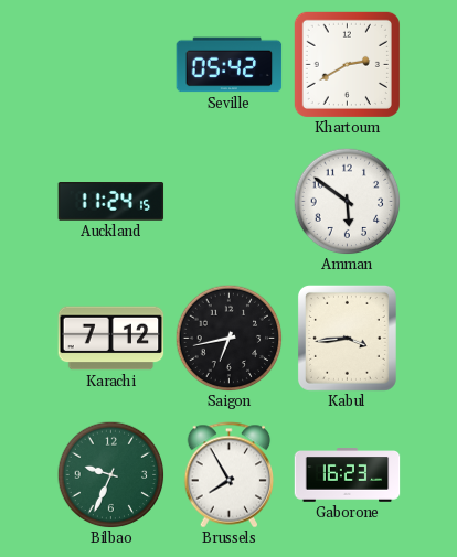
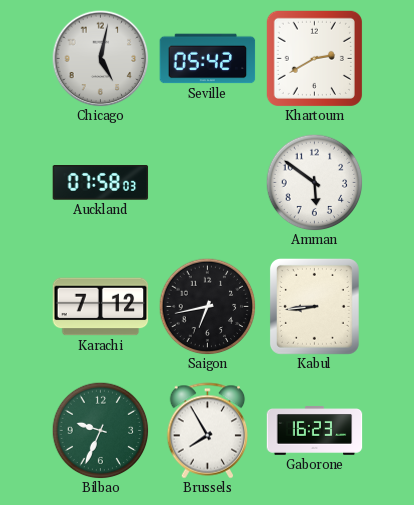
Chicago: none -> 5:02
Auckland: 11:24 -> 07:58
Kabul: 3:44 -> 8:44
